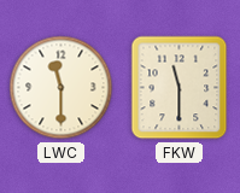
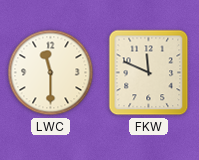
FKW: 11:30 -> 11:49
